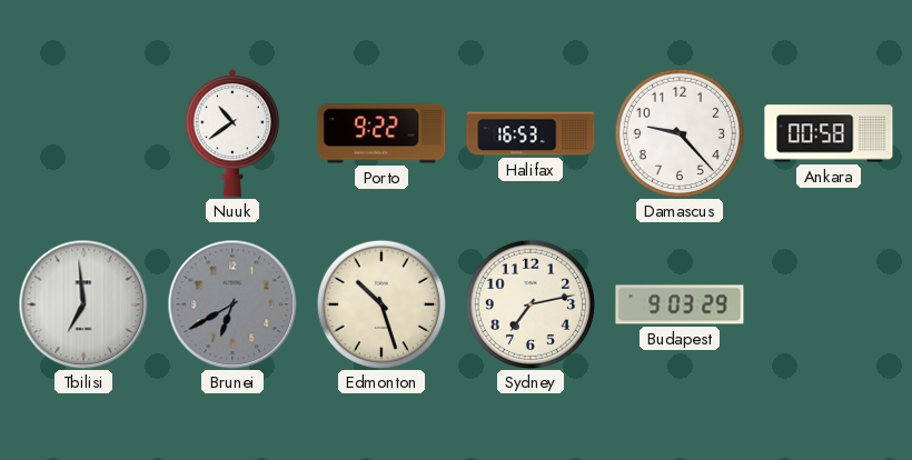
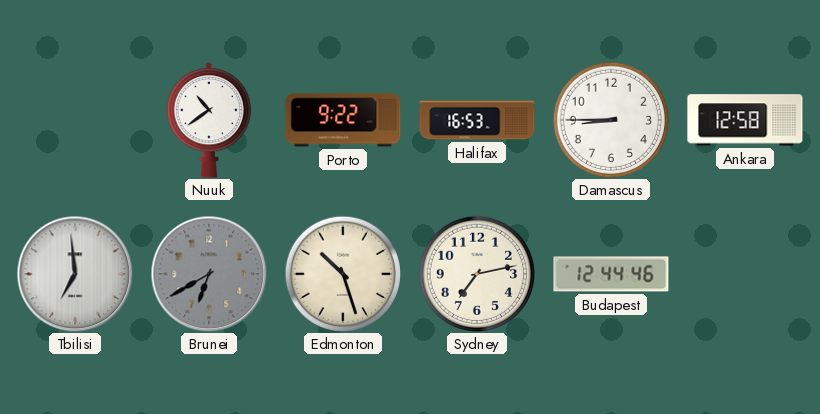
Damascus: 9:23 -> 8:45
Ankara: 00:58 -> 12:58
Budapest: 9:03 -> 12:44
